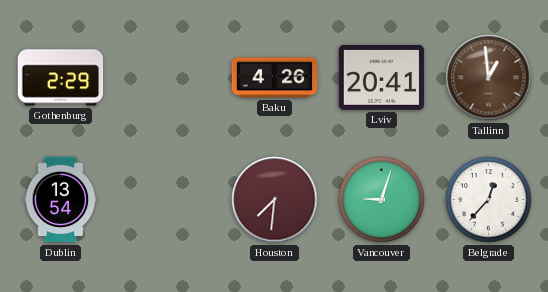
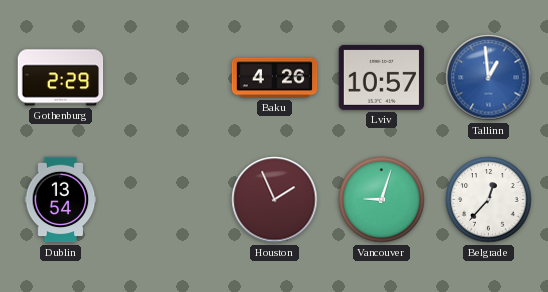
Lviv: 20:41 -> 10:57
Tallinn dial: brown -> blue
Houston: 7:31 -> 1:56
